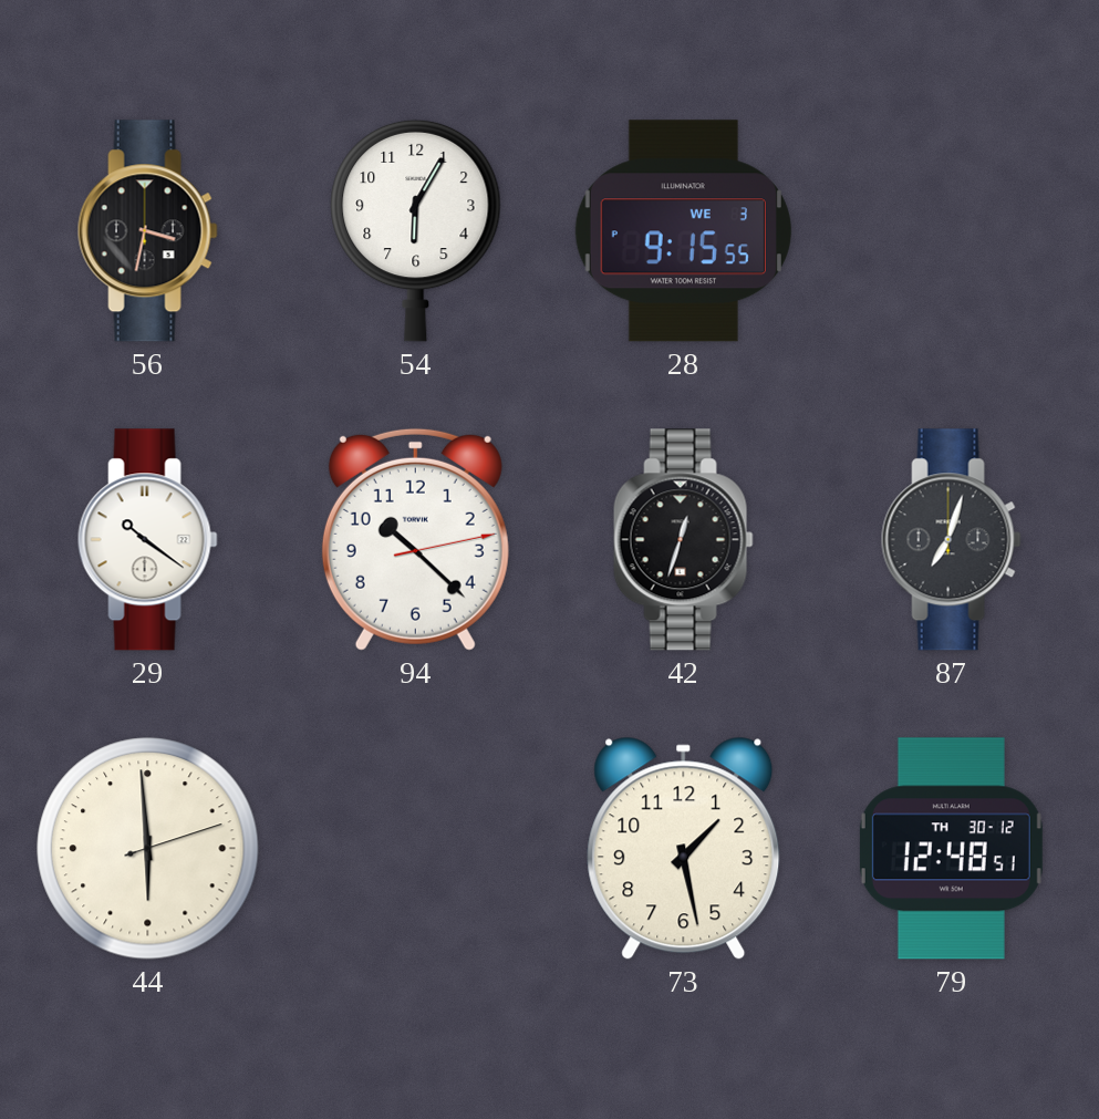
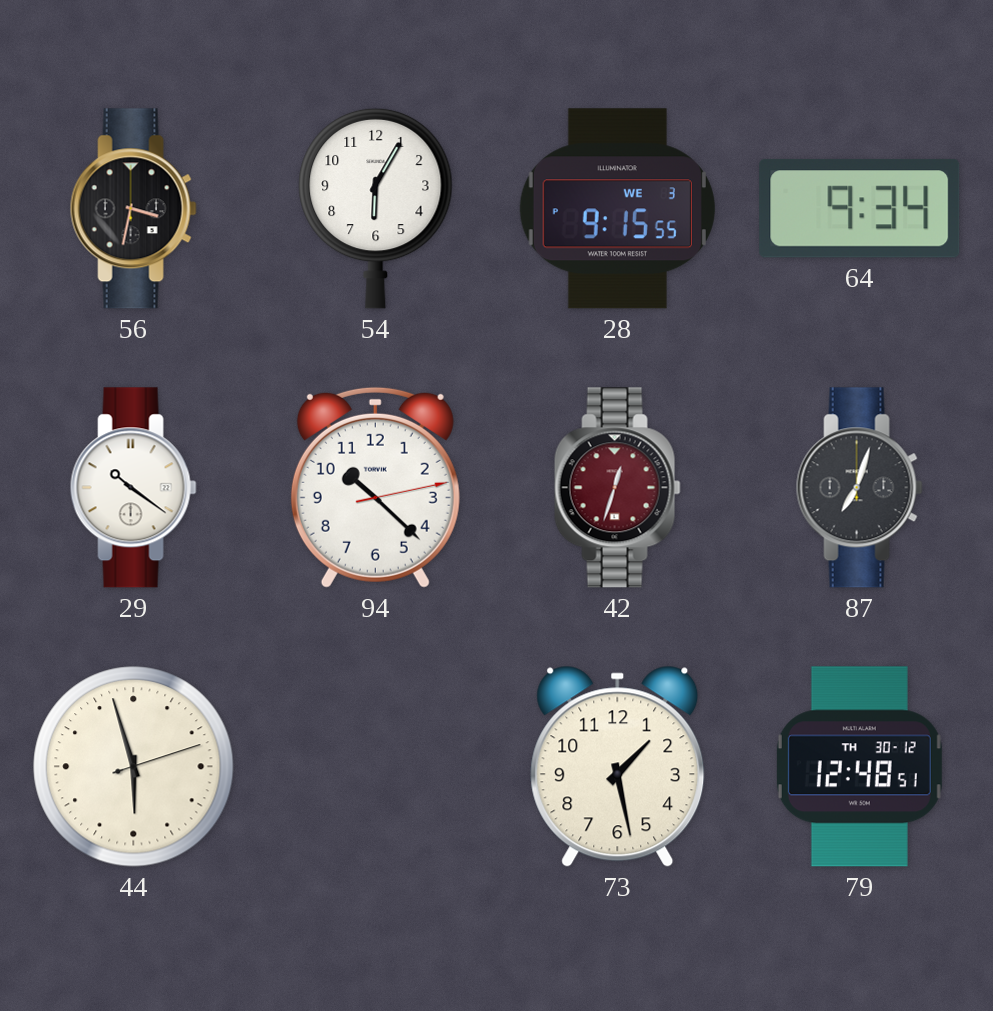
64: none -> 9:34
42 dial: black -> burgundy
44: 5:59 -> 5:57
